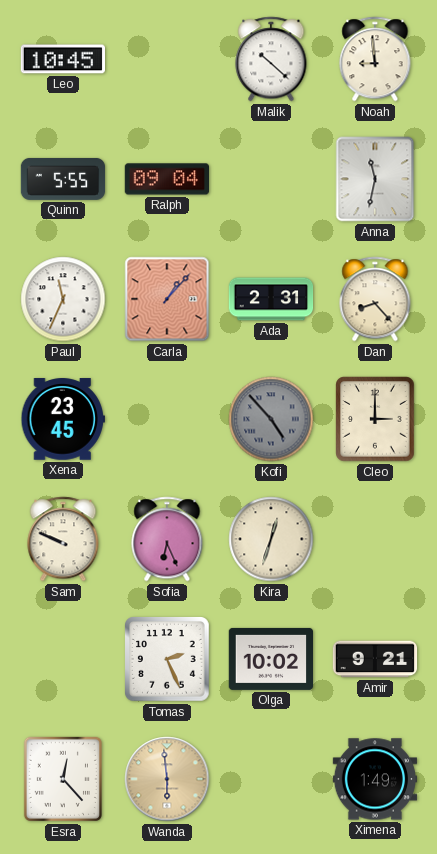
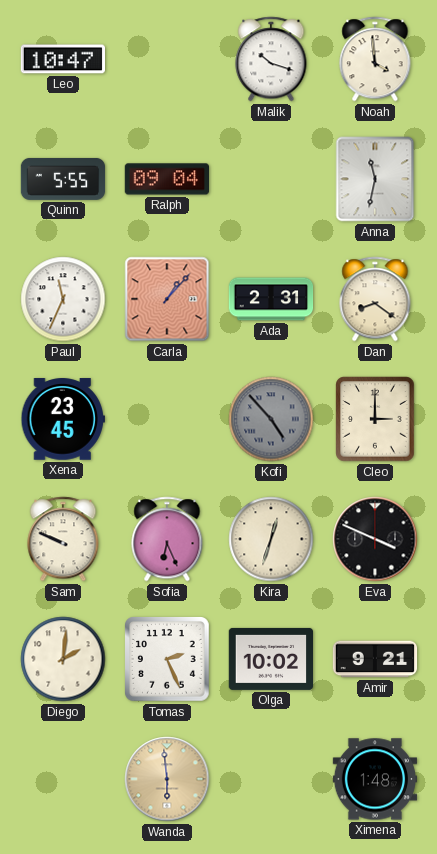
Leo: 10:45 -> 10:47
Malik: 10:22 -> 10:18
Noah: 8:59 -> 3:59
Dan: 8:23 -> 8:21
Eva: none -> 3:49
Diego: none -> 2:01
Esra: 12:23 -> none
Ximena: 1:49 -> 1:48
